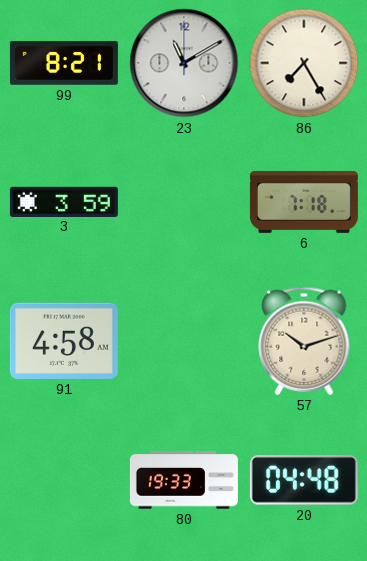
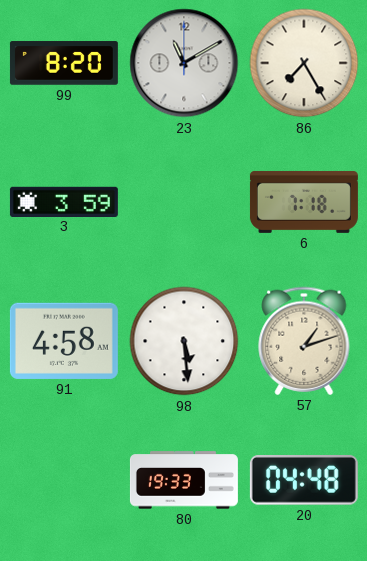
99: 8:21 -> 8:20
98: none -> 5:29
57: 10:12 -> 1:12
